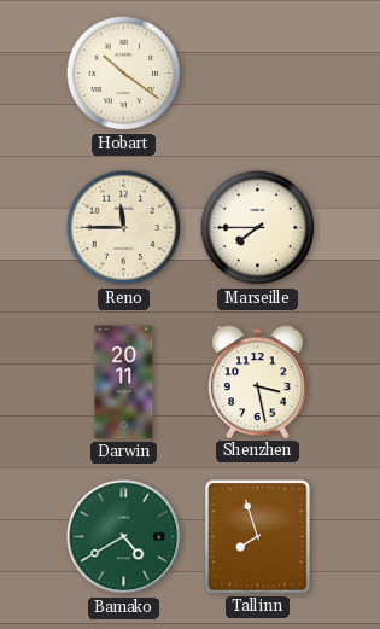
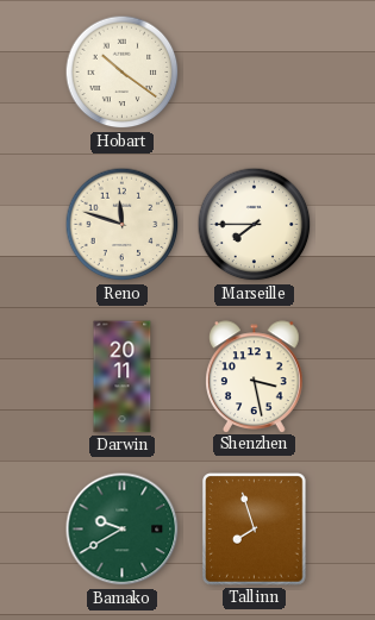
Reno: 11:45 -> 11:48
Bamako: 4:40 -> 9:40
